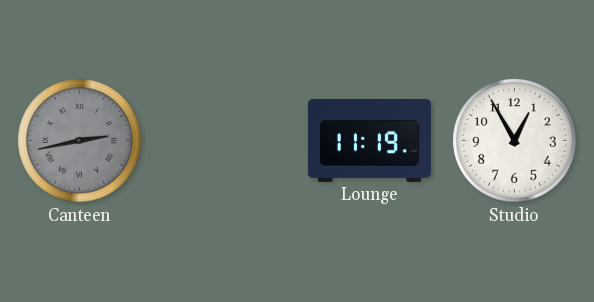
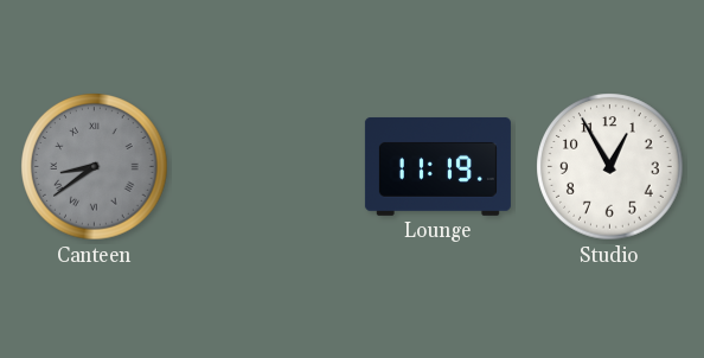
Canteen: 2:43 -> 8:39
